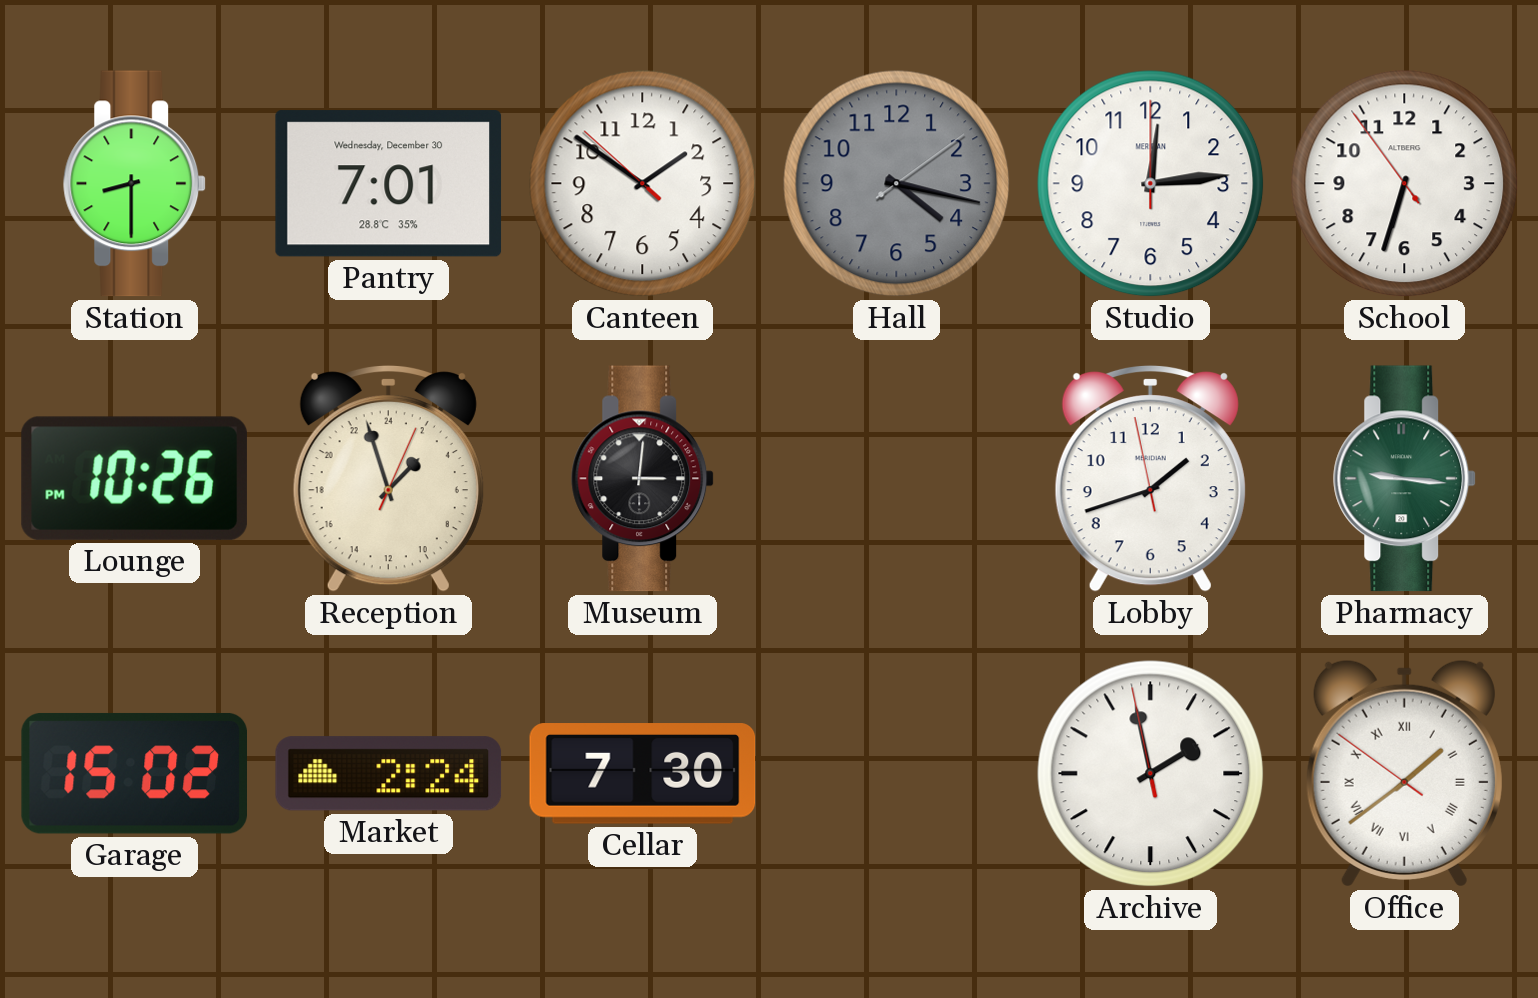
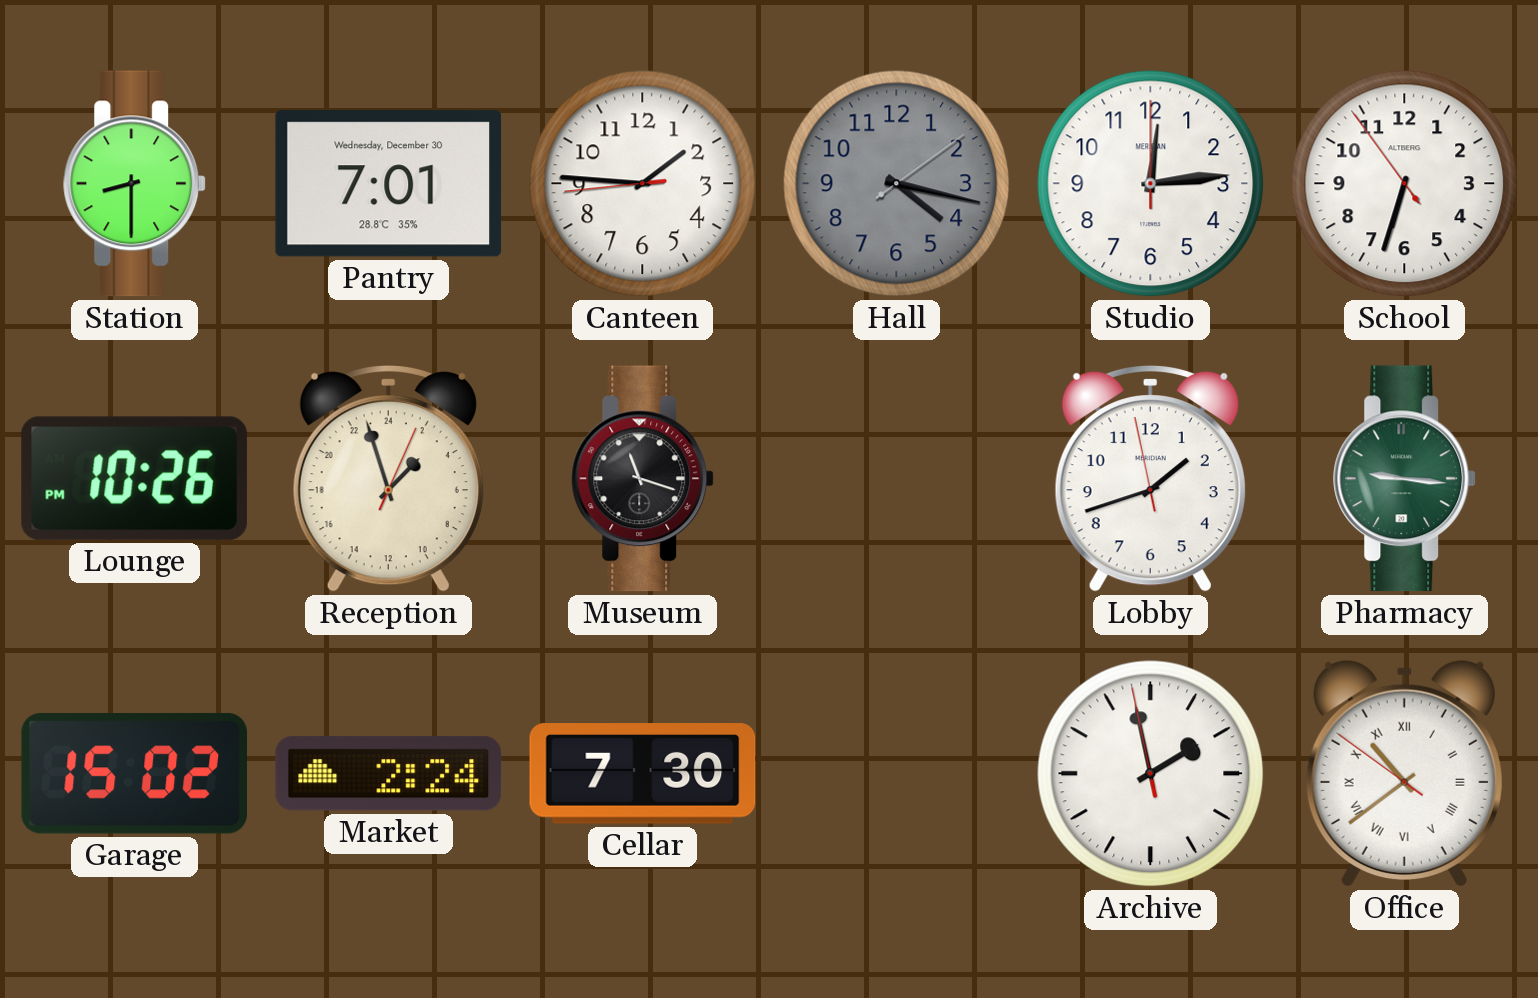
Canteen: 1:50 -> 1:45
Museum: 3:01 -> 11:18
Office: 1:38 -> 10:38
